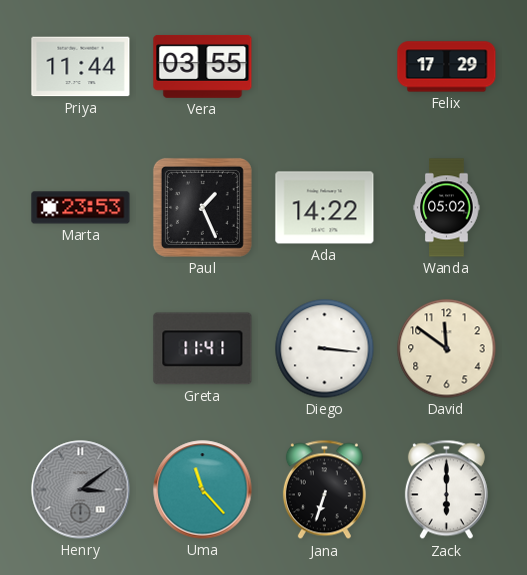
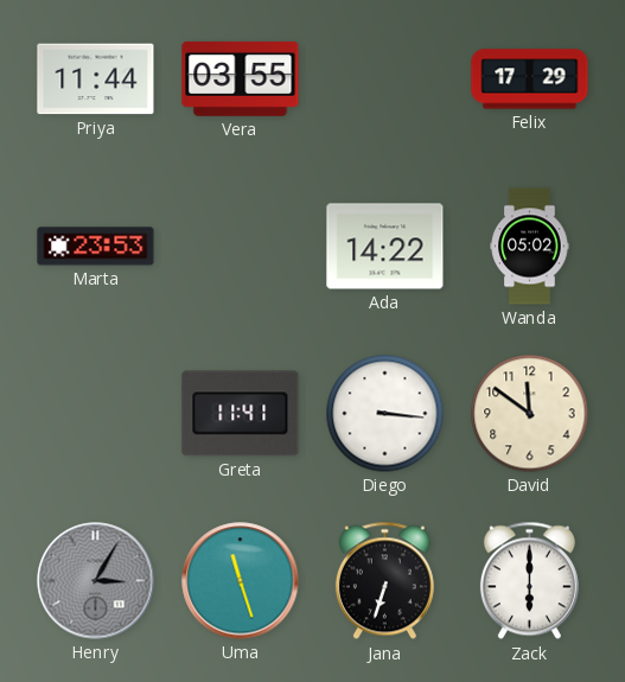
Paul: 1:26 -> none
Henry: 3:09 -> 3:05
Uma: 11:23 -> 11:27
